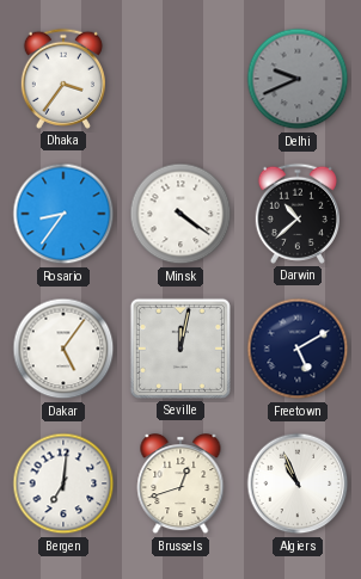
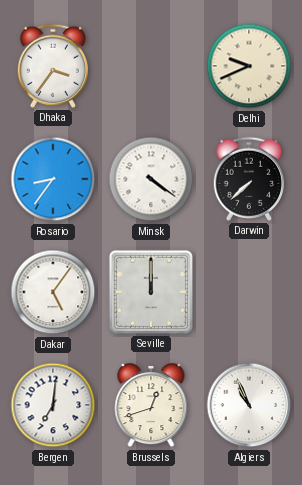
Delhi dial: grey -> cream
Darwin: 10:38 -> 7:38
Seville: 12:02 -> 12:00
Freetown: 5:10 -> none
